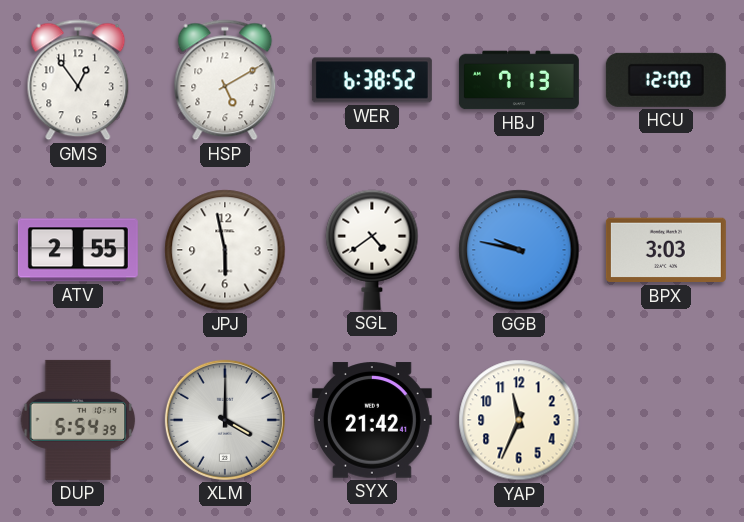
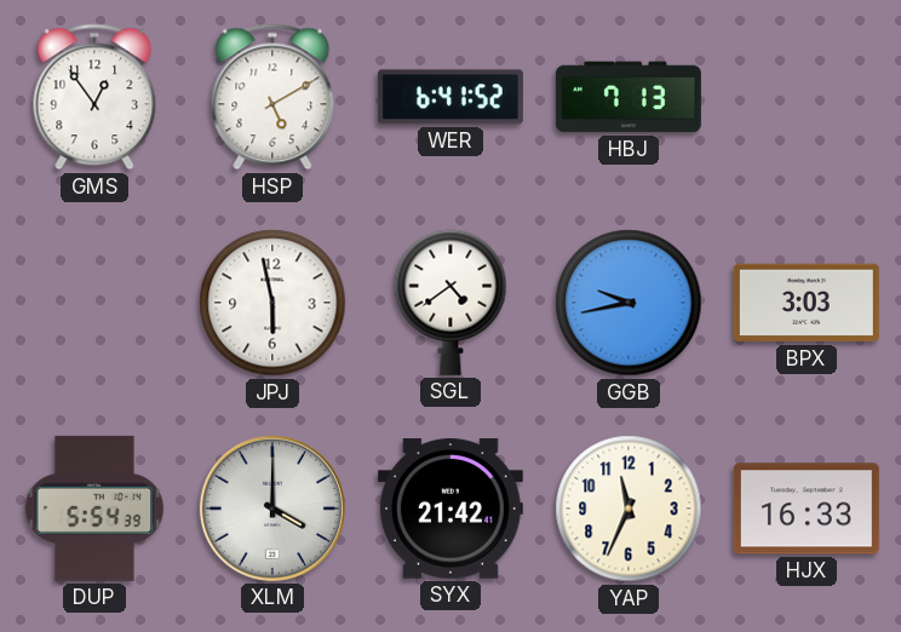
WER: 6:38 -> 6:41
HCU: 12:00 -> none
ATV: 2:55 -> none
GGB: 9:47 -> 9:43
HJX: none -> 16:33
